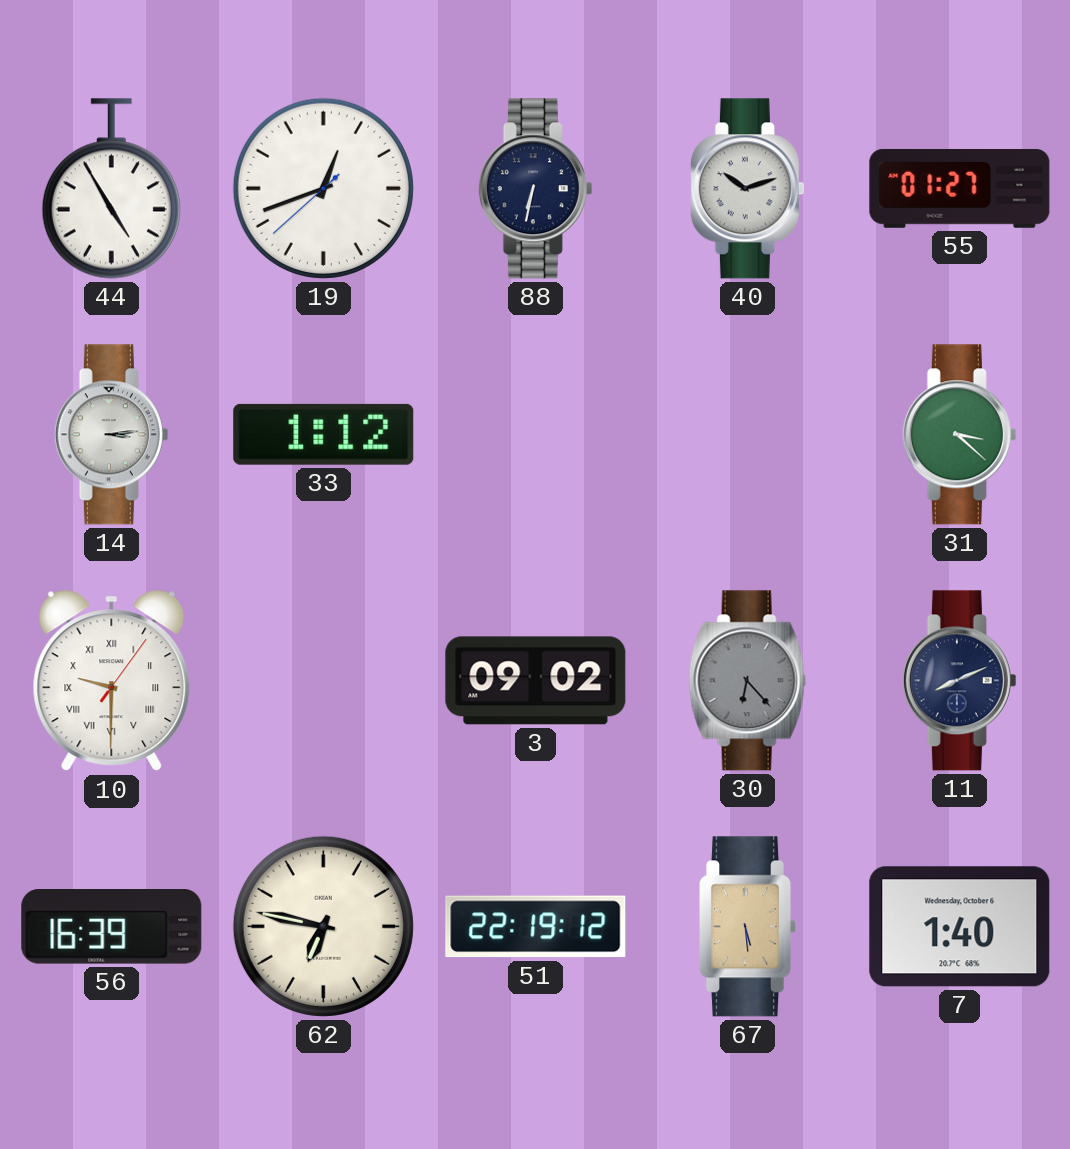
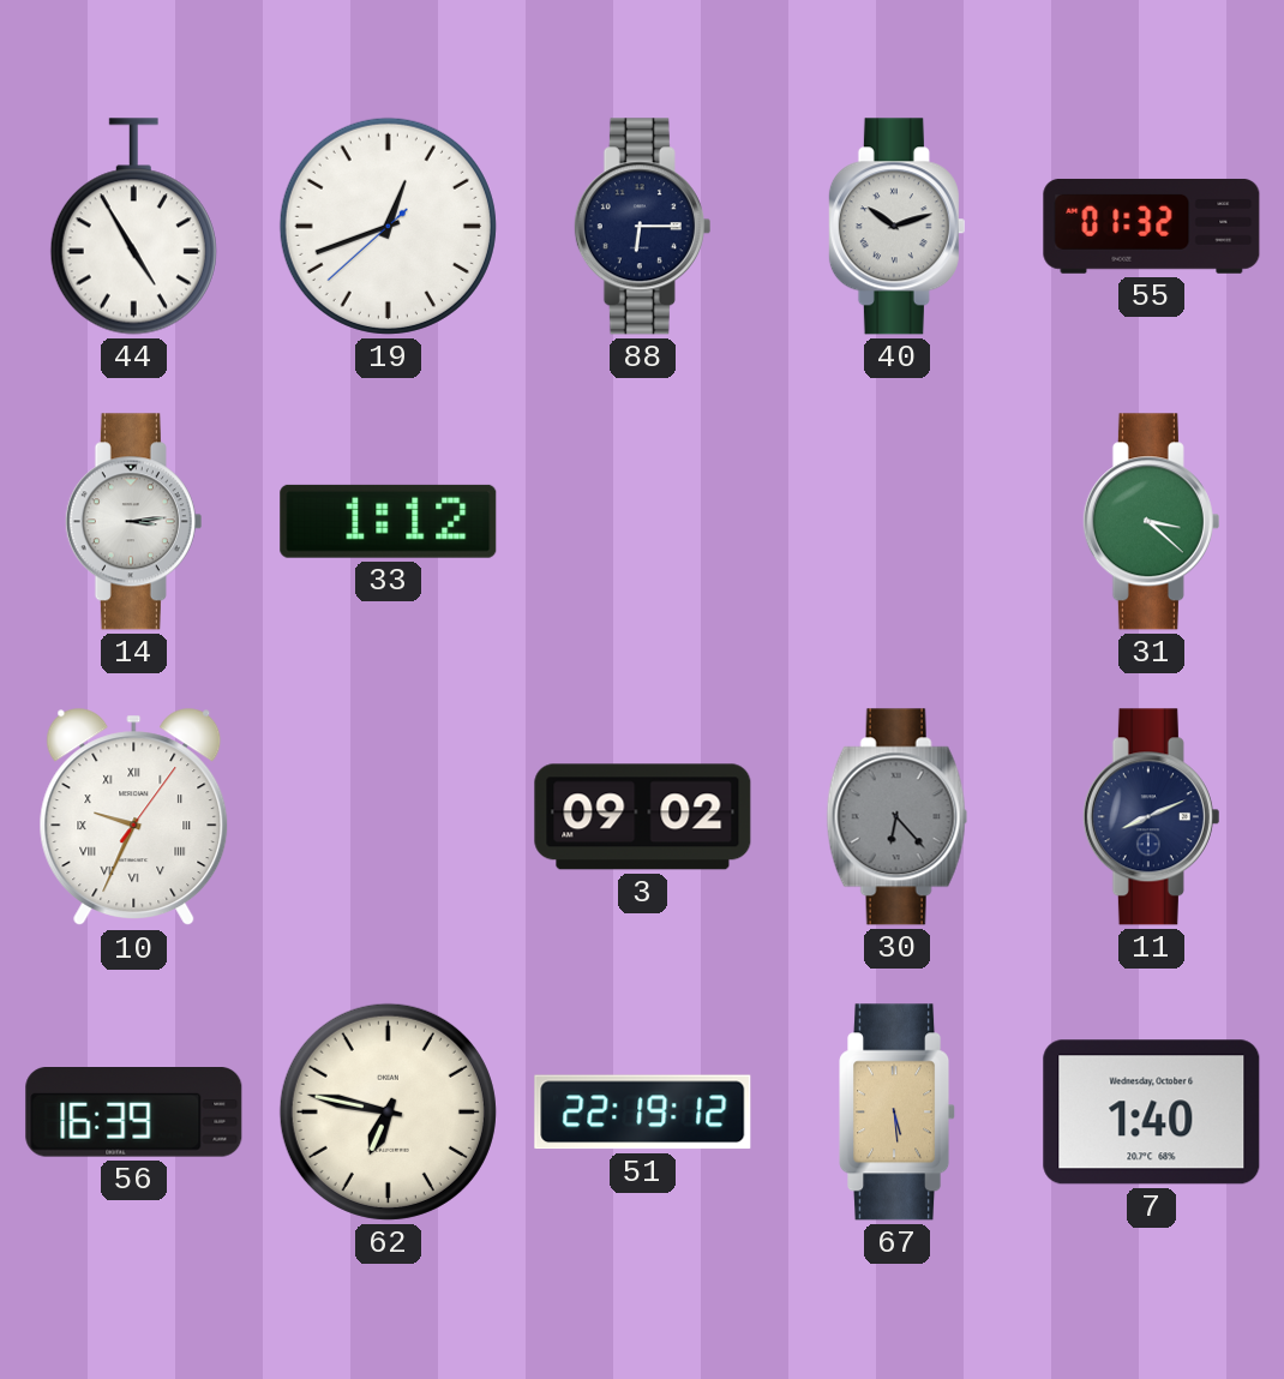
88: 6:32 -> 6:15
55: 01:27 -> 01:32
10: 9:30 -> 9:34
